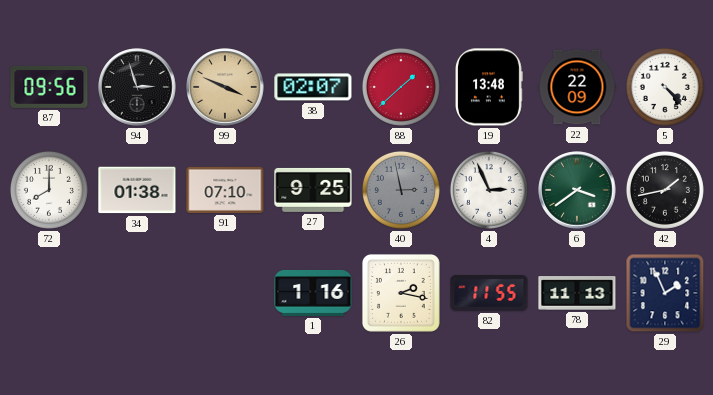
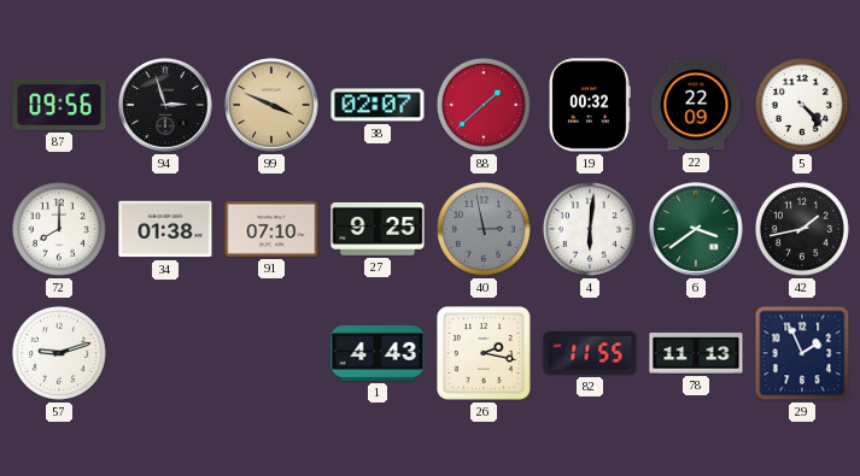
19: 13:48 -> 00:32
4: 2:56 -> 6:01
57: none -> 9:12
1: 1:16 -> 4:43
